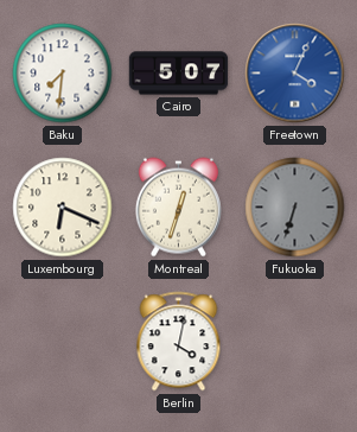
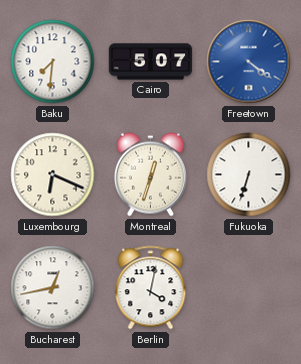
Freetown: 4:04 -> 4:21
Fukuoka dial: grey -> white
Bucharest: none -> 12:43
